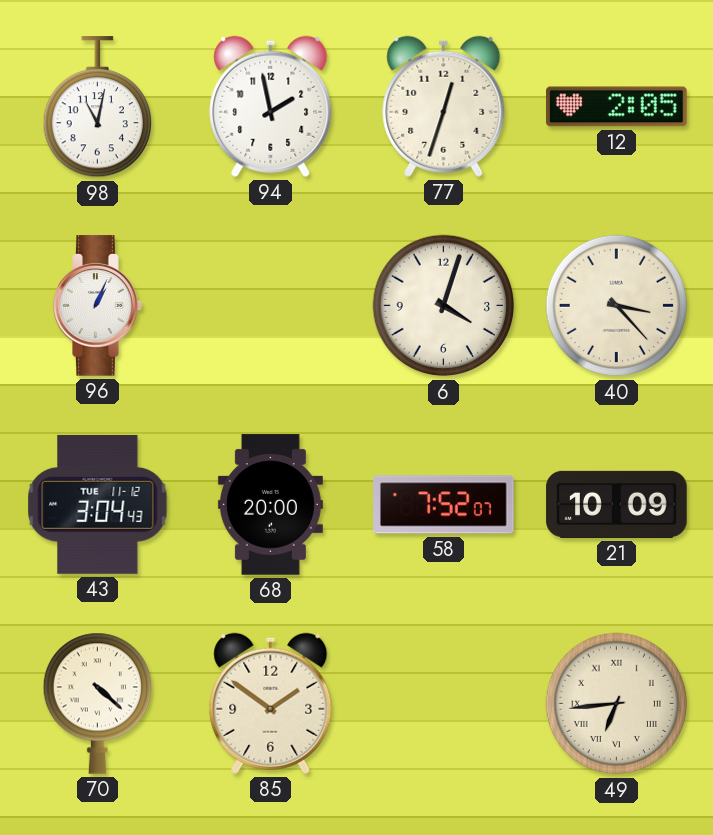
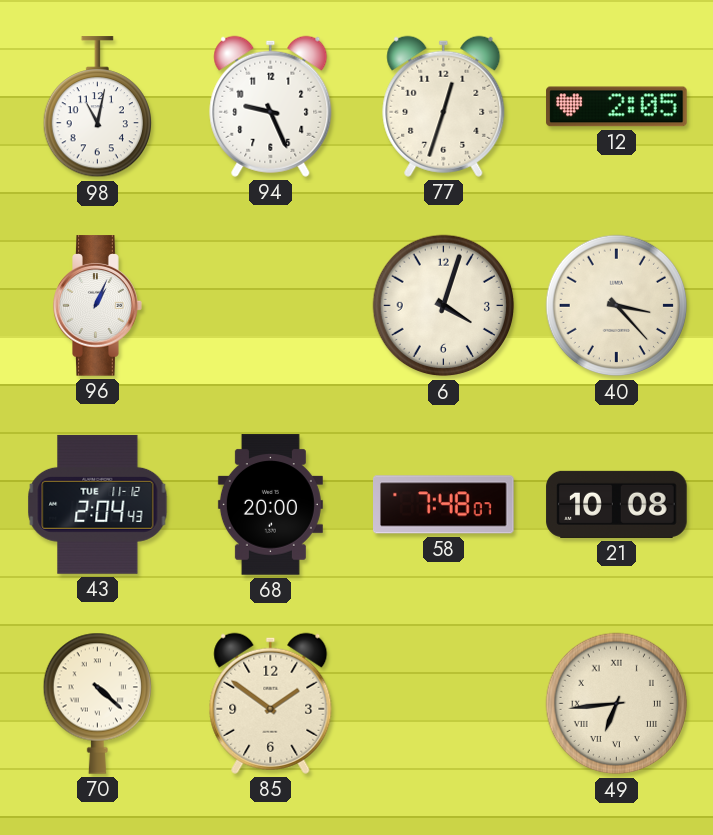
94: 1:58 -> 9:26
43: 3:04 -> 2:04
58: 7:52 -> 7:48
21: 10:09 -> 10:08
